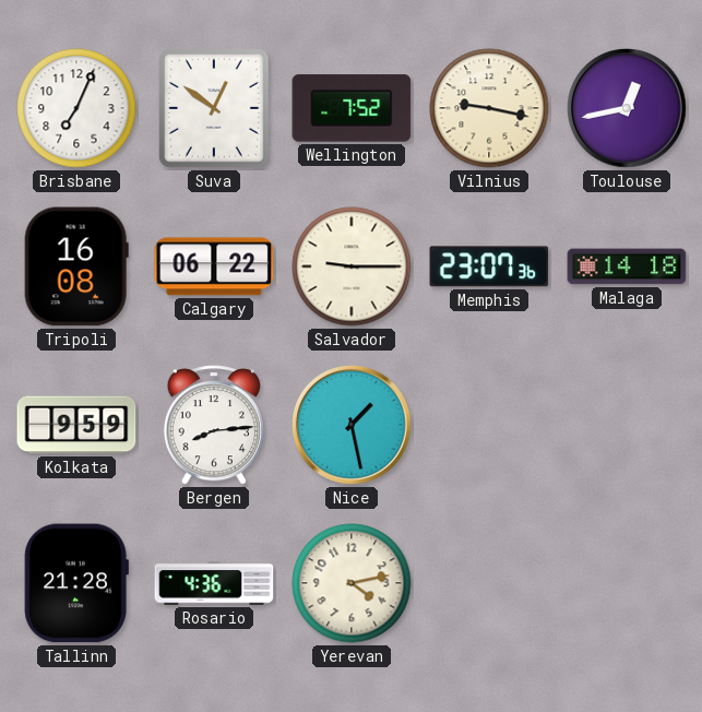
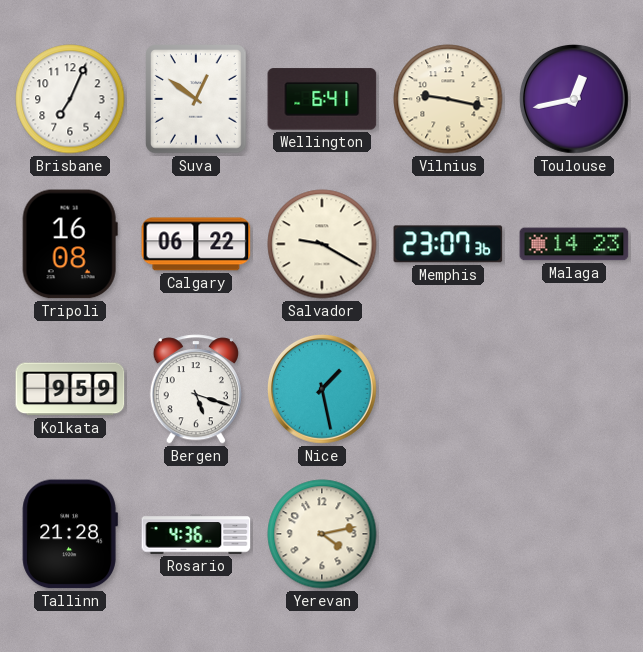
Wellington: 7:52 -> 6:41
Salvador: 9:15 -> 9:20
Malaga: 14:18 -> 14:23
Bergen: 8:14 -> 5:18
